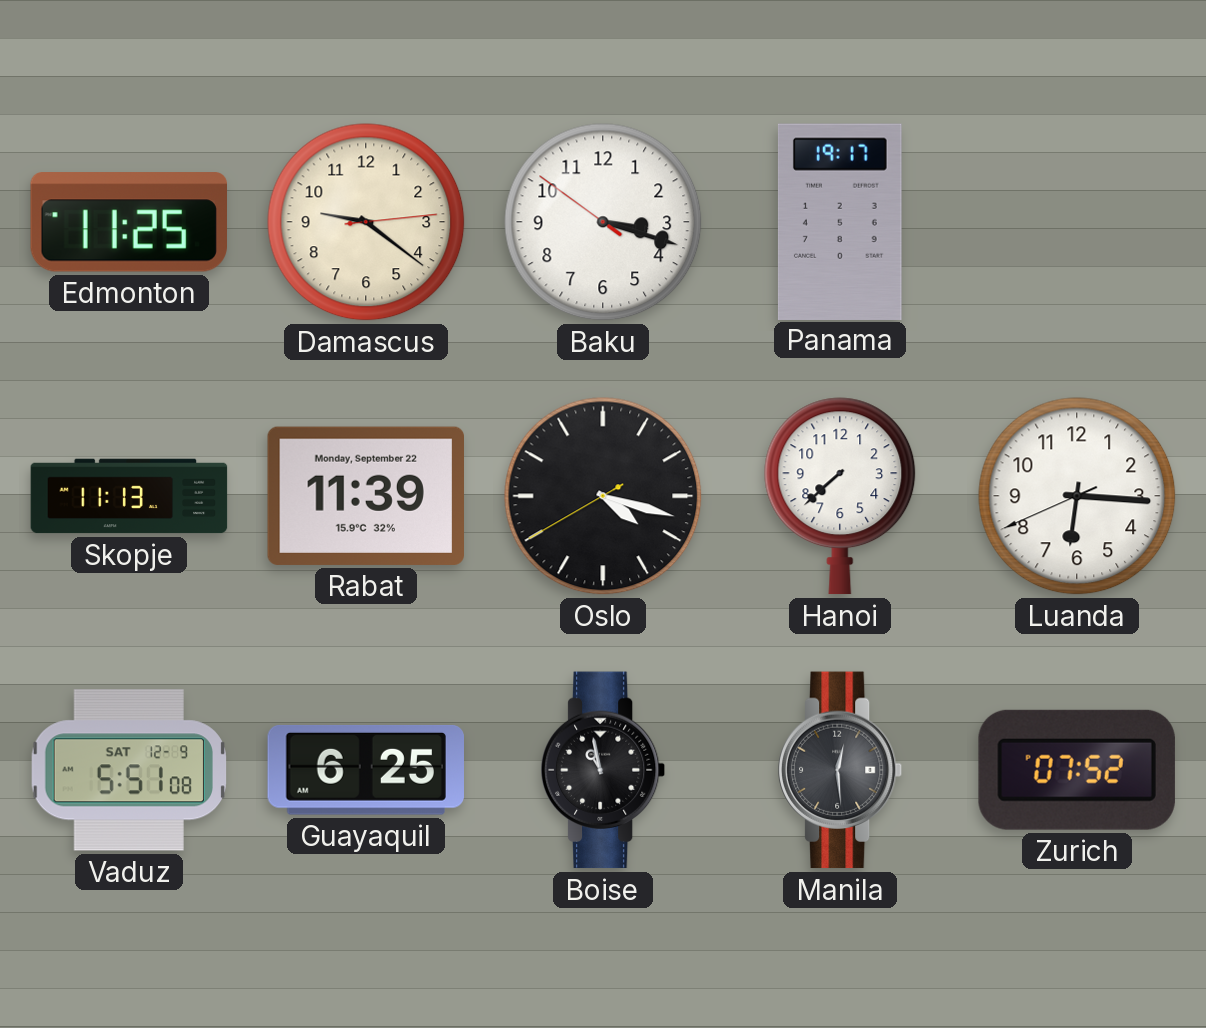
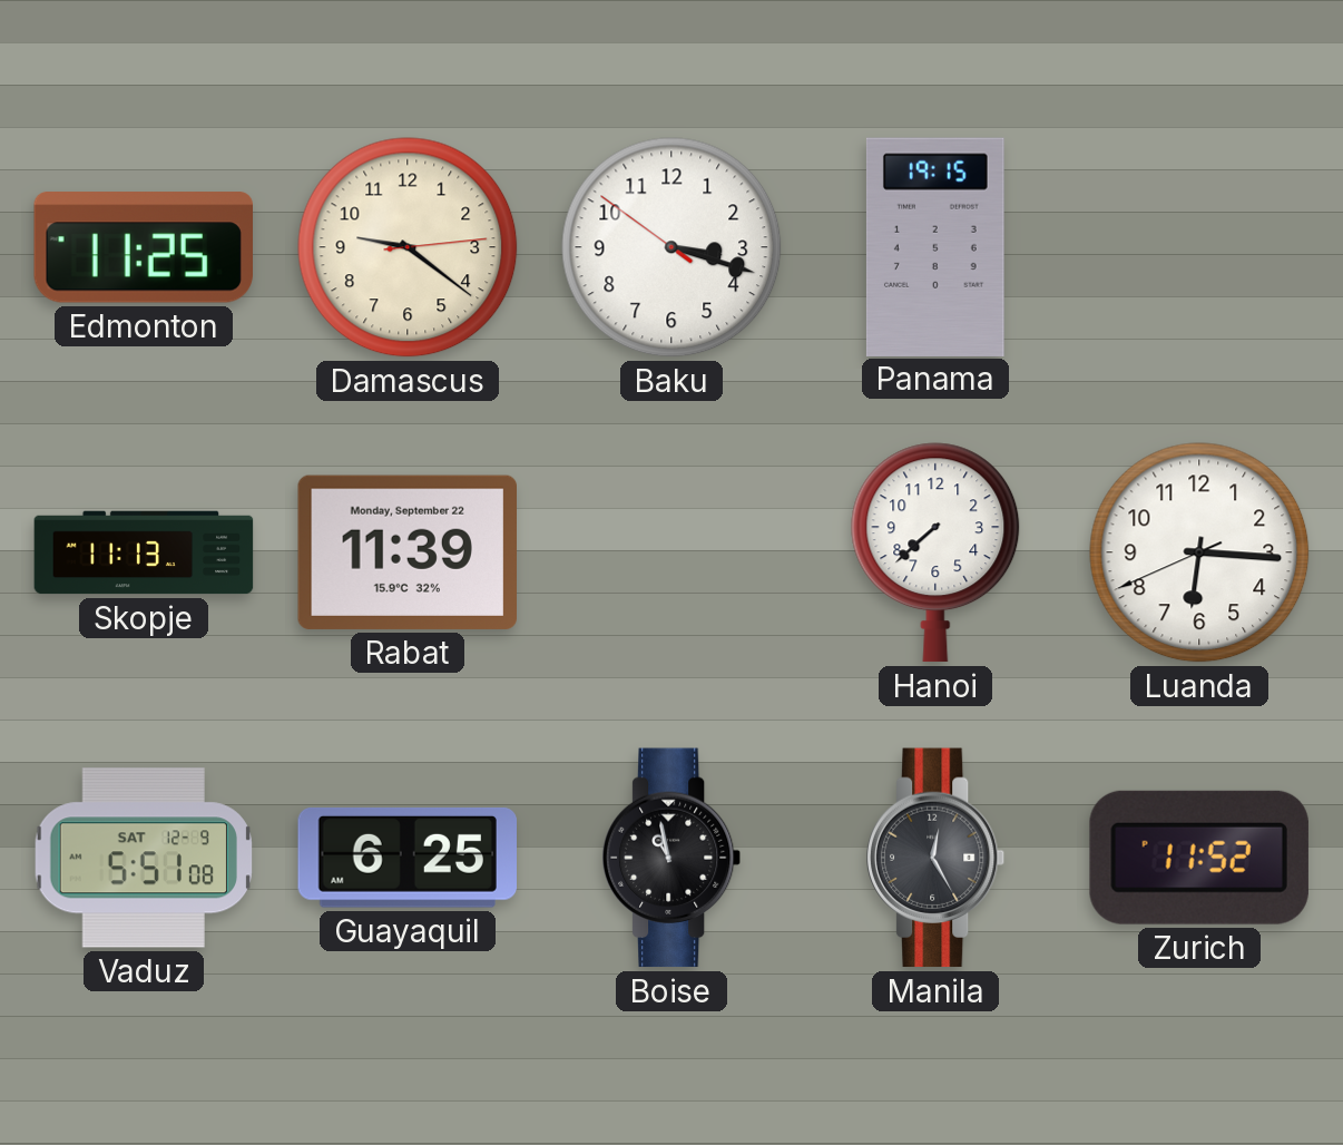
Panama: 19:17 -> 19:15
Oslo: 4:17 -> none
Manila: 12:29 -> 12:25
Zurich: 07:52 -> 11:52
